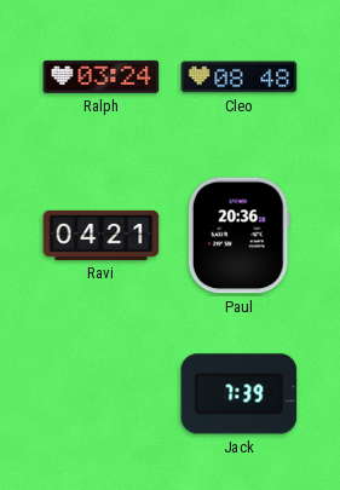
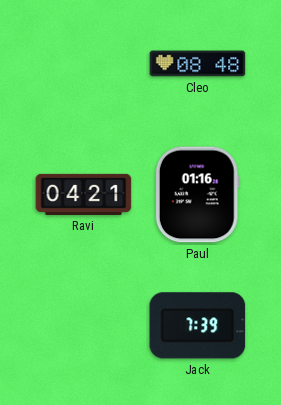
Ralph: 03:24 -> none
Paul: 20:36 -> 01:16
